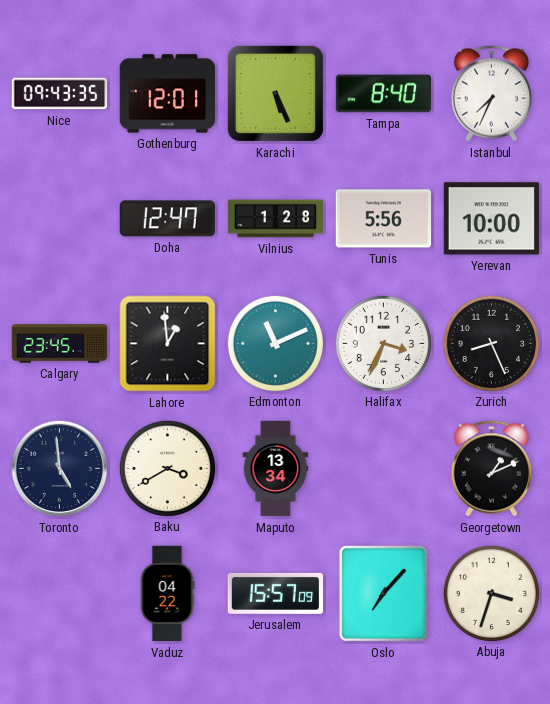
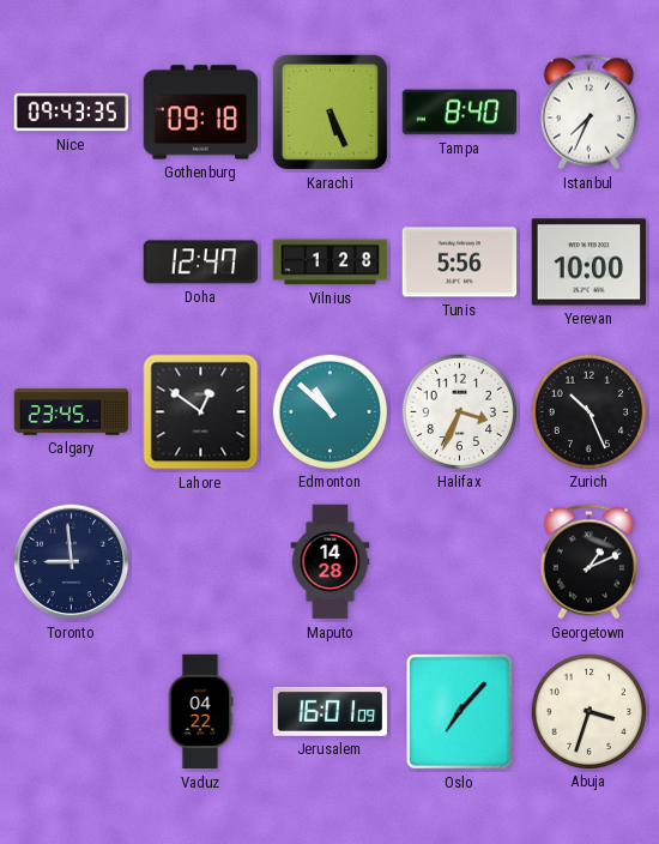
Gothenburg: 12:01 -> 09:18
Lahore: 12:59 -> 12:51
Edmonton: 11:11 -> 10:52
Zurich: 8:26 -> 10:26
Toronto: 4:59 -> 8:59
Baku: 3:40 -> none
Maputo: 13:34 -> 14:28
Jerusalem: 15:57 -> 16:01
